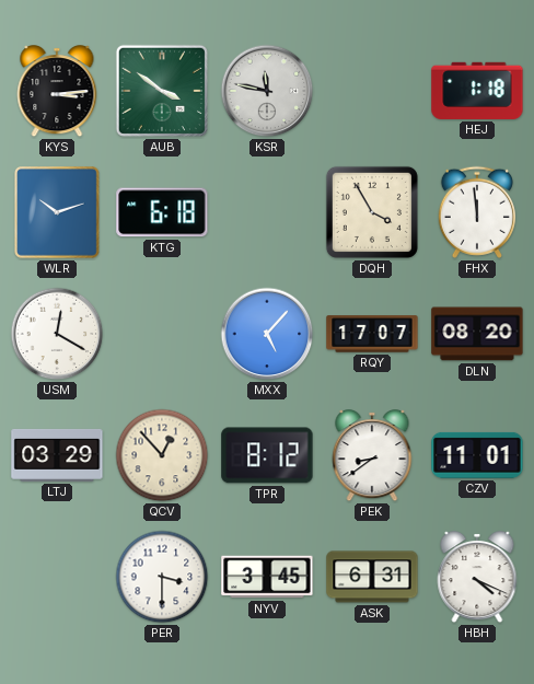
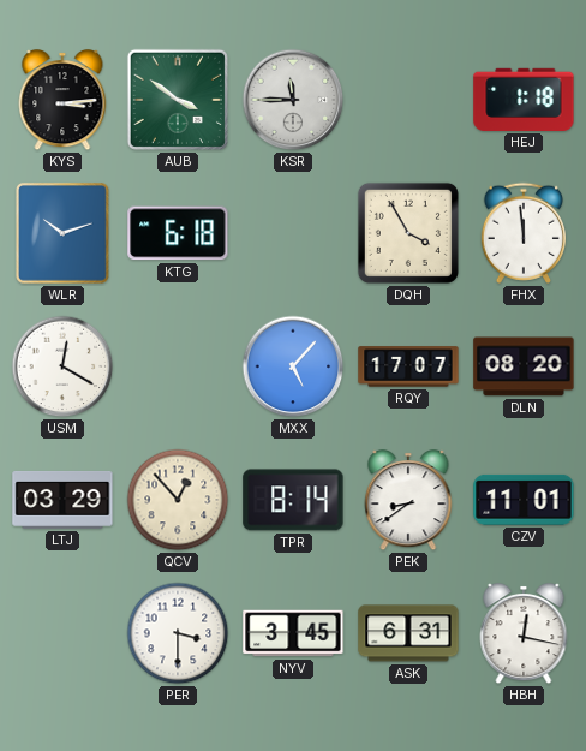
KSR: 11:47 -> 11:45
TPR: 8:12 -> 8:14
HBH: 4:19 -> 12:17
